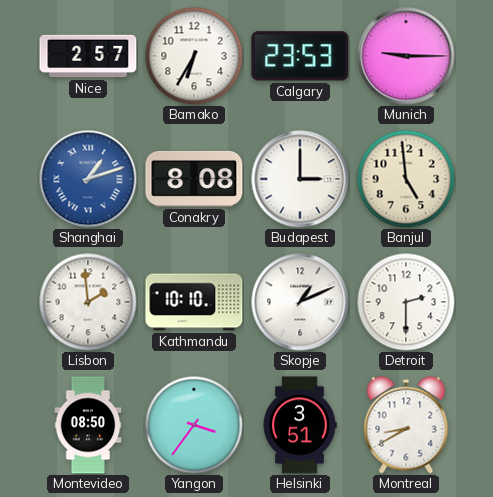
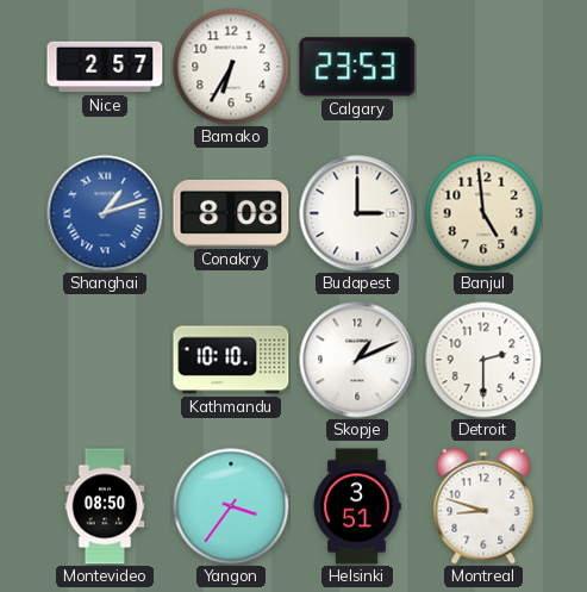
Munich: 9:15 -> none
Lisbon: 1:59 -> none
Montreal: 8:40 -> 8:48
